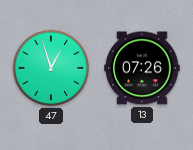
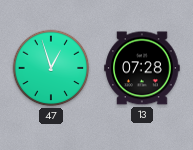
13: 07:26 -> 07:28
